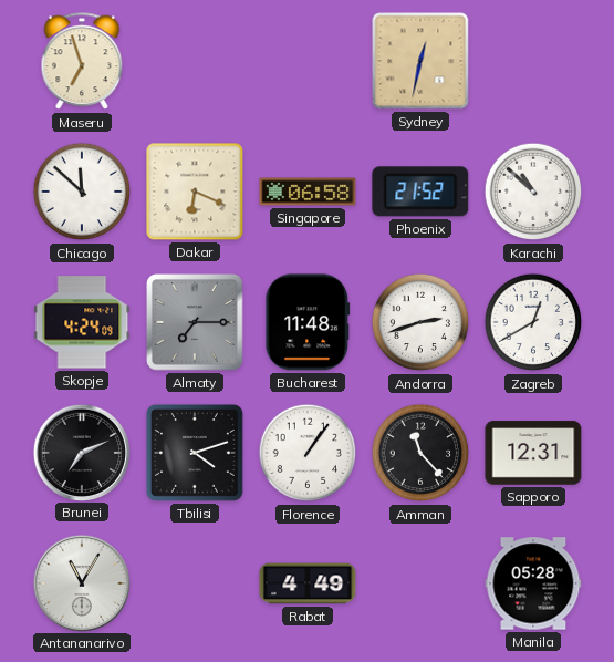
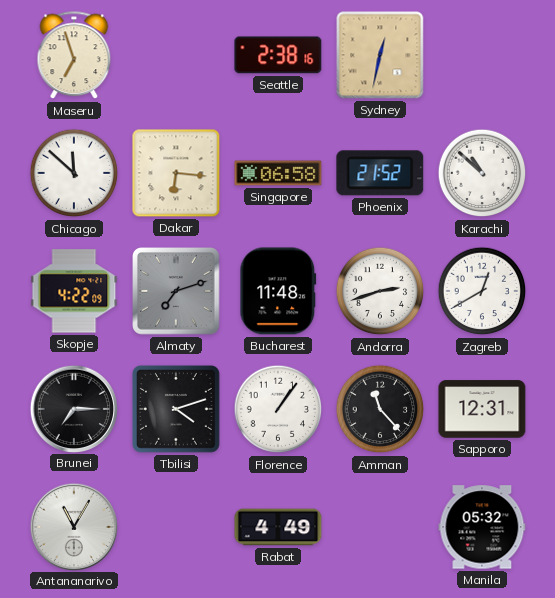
Seattle: none -> 2:38
Dakar: 6:19 -> 6:16
Skopje: 4:24 -> 4:22
Almaty: 7:15 -> 7:12
Brunei: 7:11 -> 7:15
Manila: 05:28 -> 05:32
